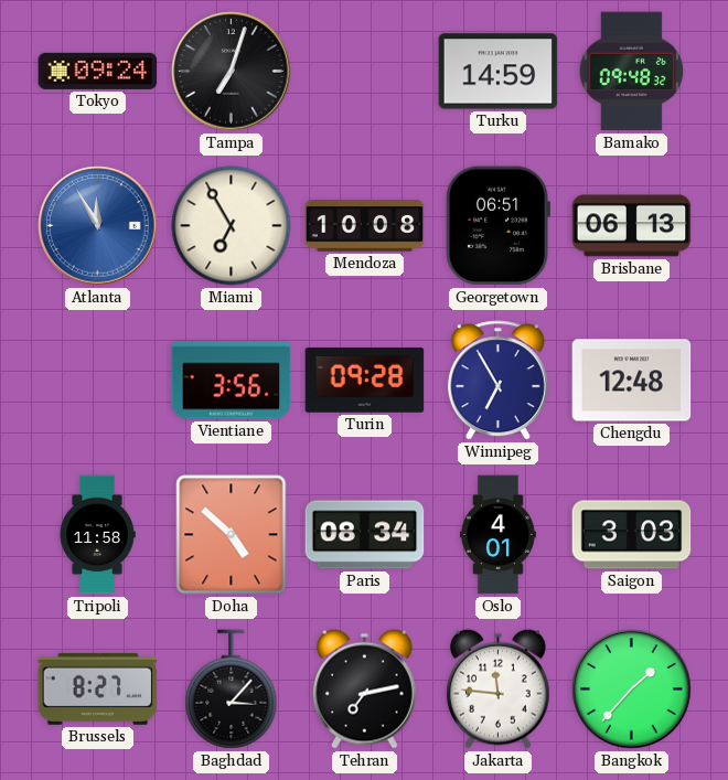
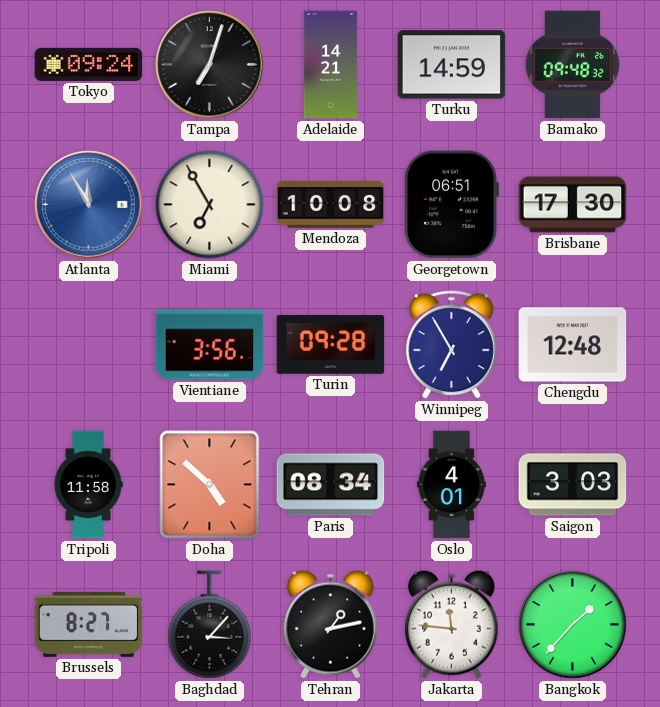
Adelaide: none -> 14:21
Brisbane: 06:13 -> 17:30
Tehran: 7:13 -> 1:13
